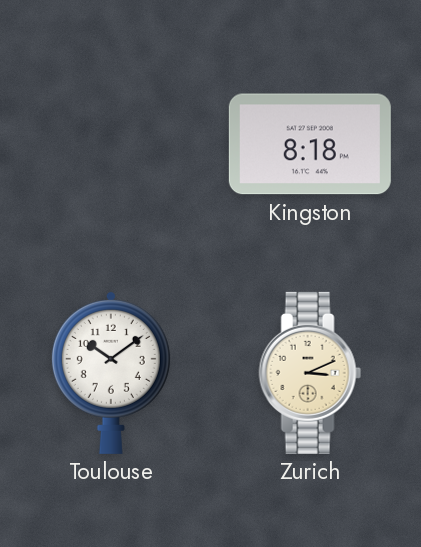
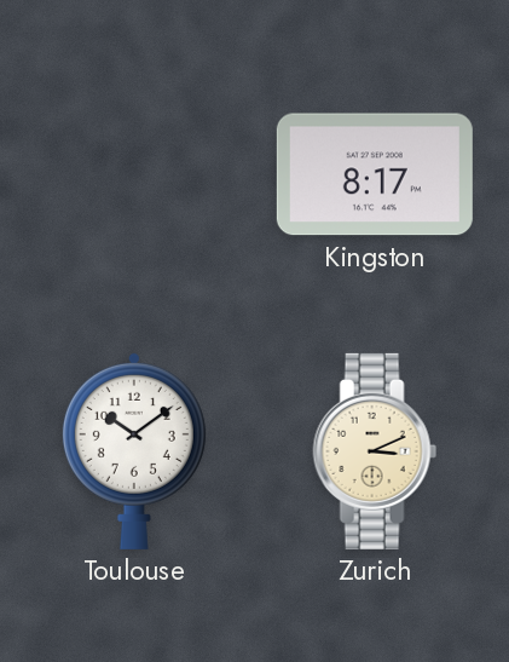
Kingston: 8:18 -> 8:17
